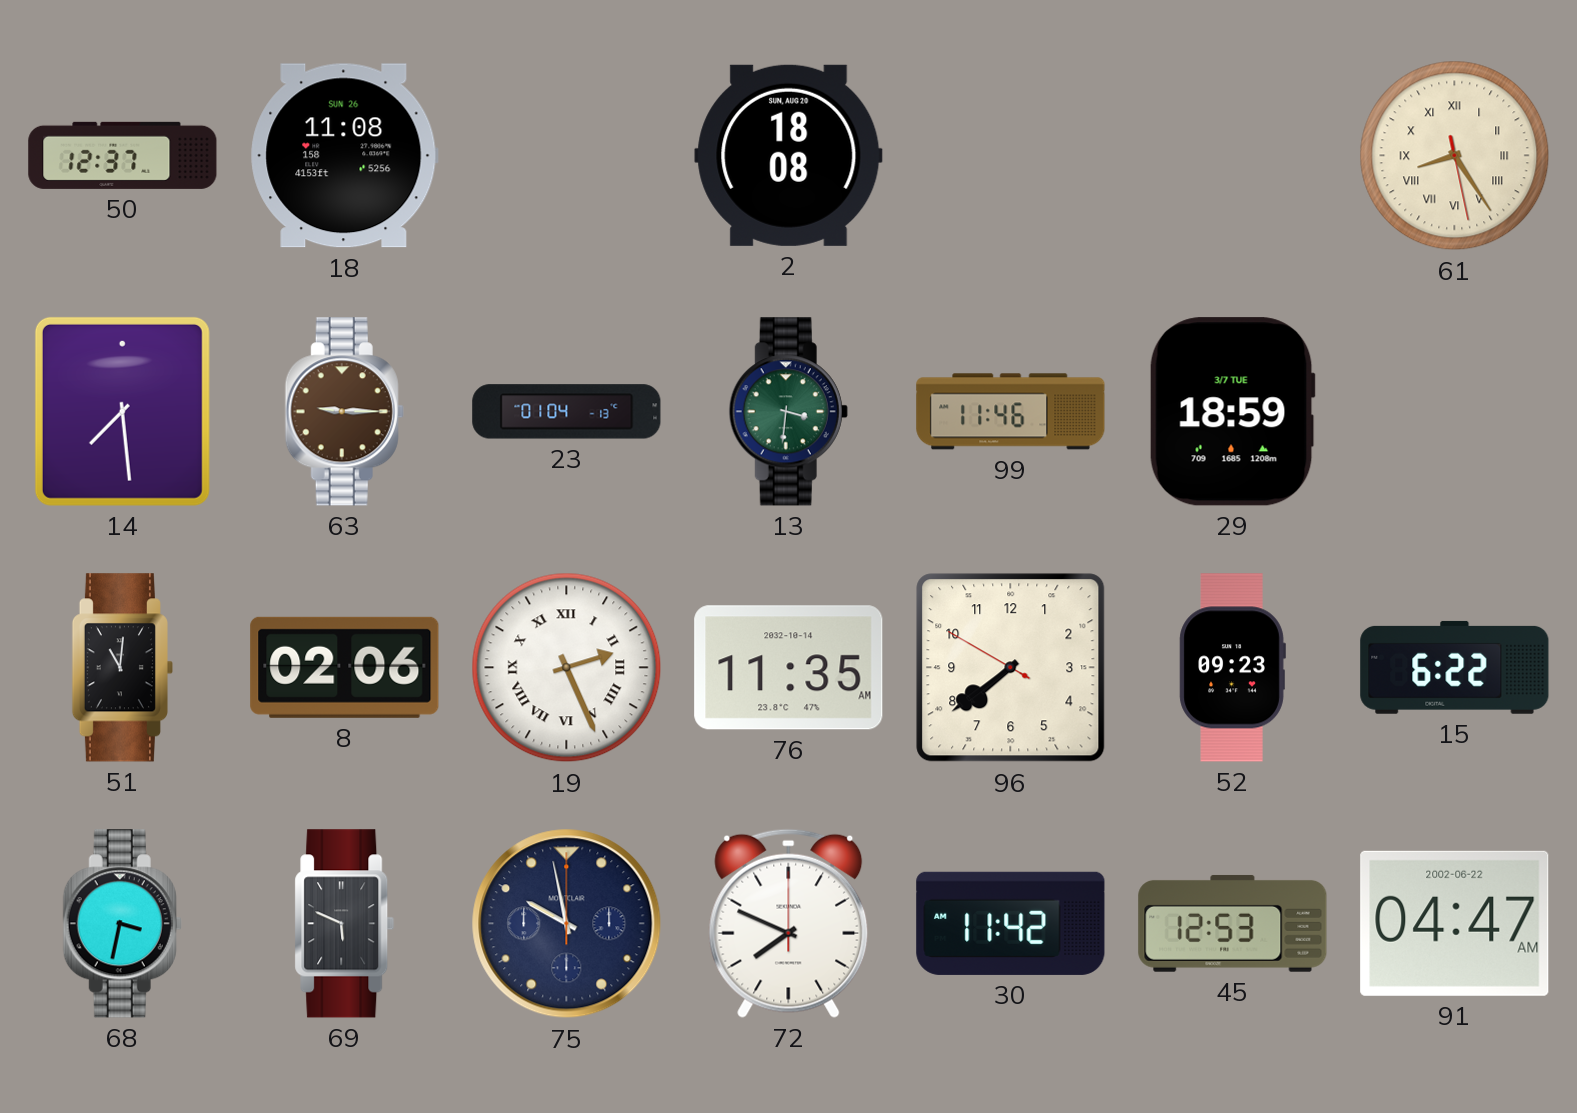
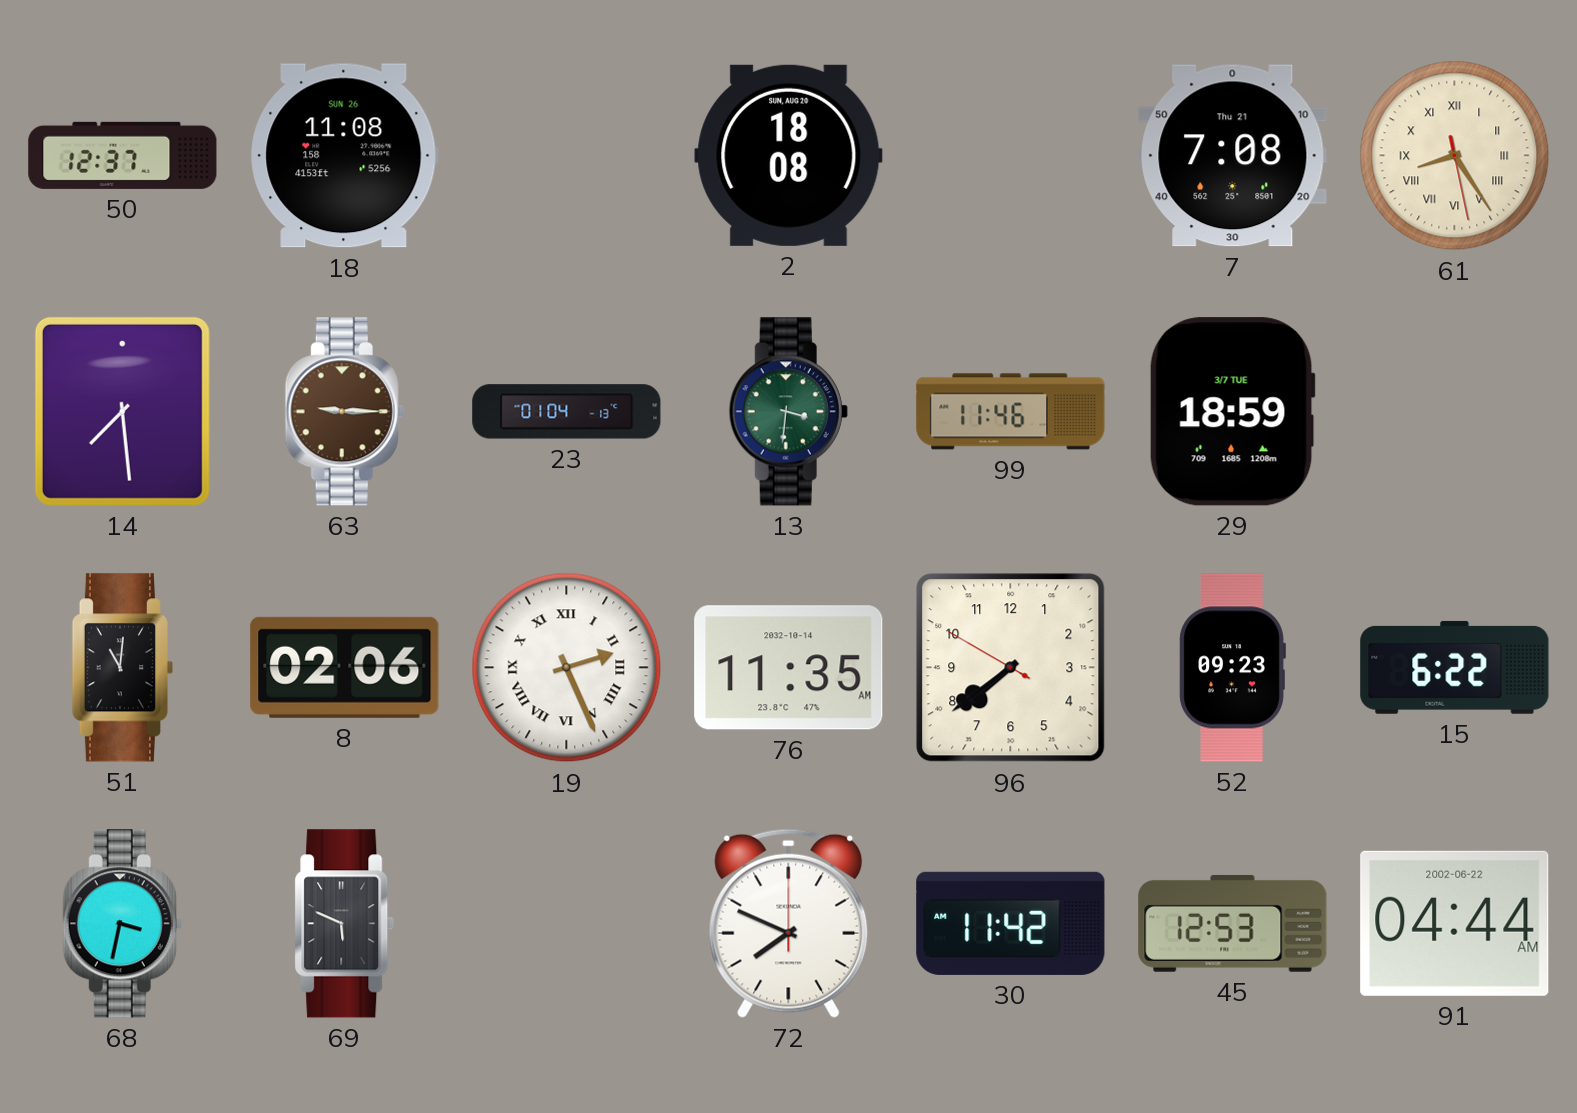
7: none -> 7:08
75: 9:58 -> none
91: 04:47 -> 04:44
